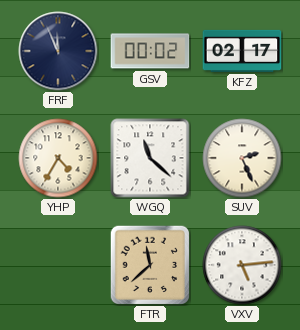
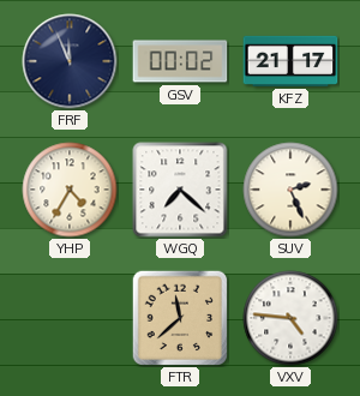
KFZ: 02:17 -> 21:17
WGQ: 11:22 -> 7:22
VXV: 5:14 -> 4:46
